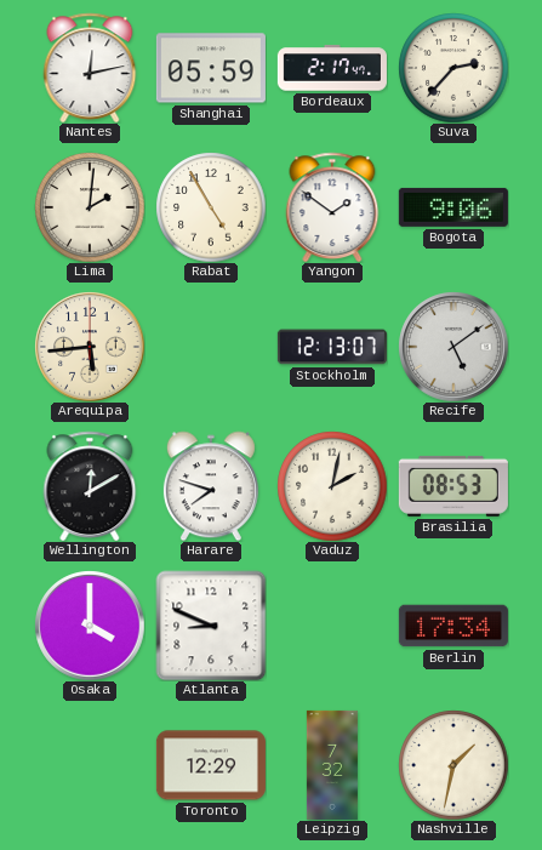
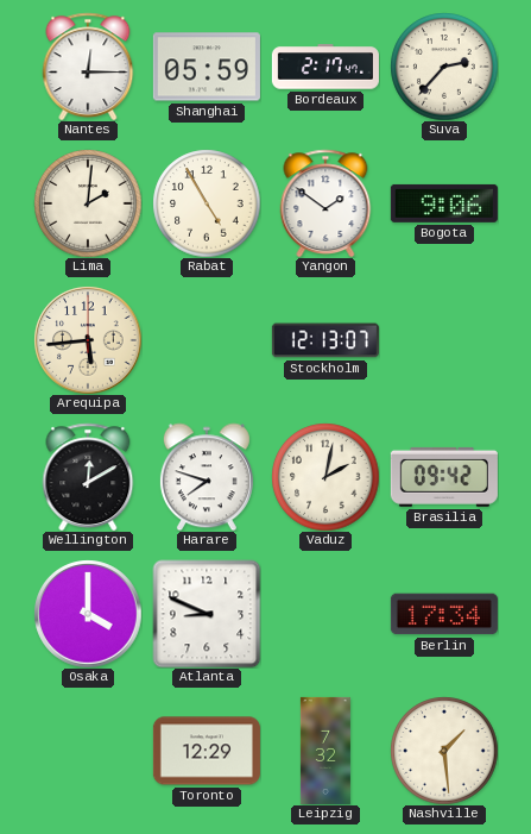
Nantes: 12:13 -> 12:15
Recife: 5:09 -> none
Brasilia: 08:53 -> 09:42
Nashville: 1:32 -> 1:29
